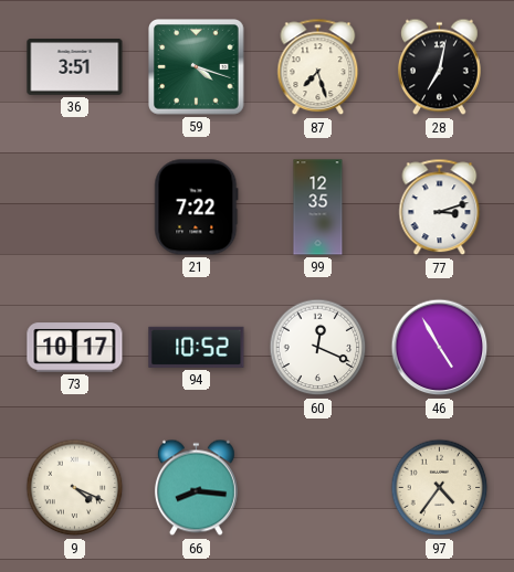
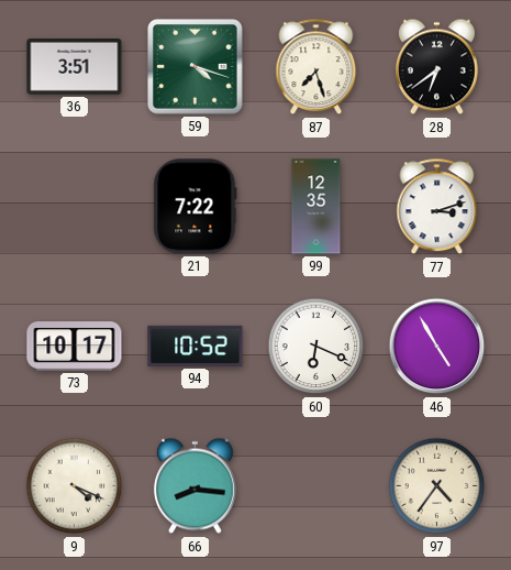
28: 7:02 -> 6:39
60: 12:19 -> 6:19
